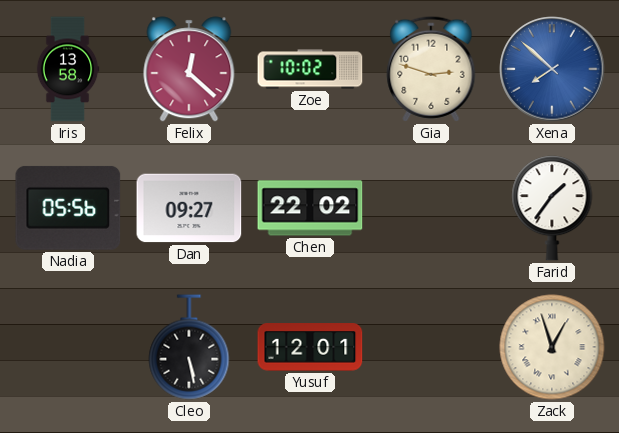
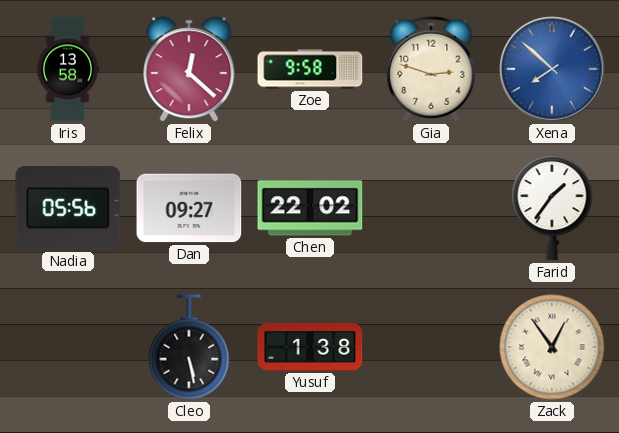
Zoe: 10:02 -> 9:58
Yusuf: 12:01 -> 1:38
Zack: 12:57 -> 12:54
